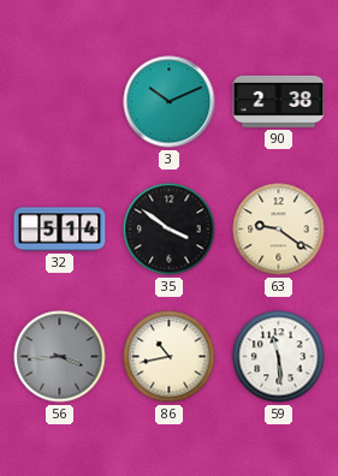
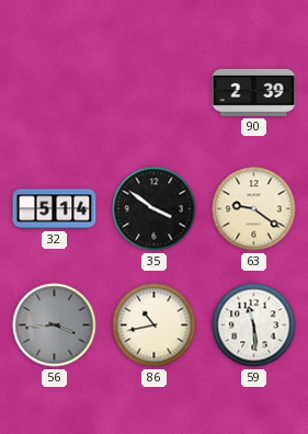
3: 10:11 -> none
90: 2:38 -> 2:39
